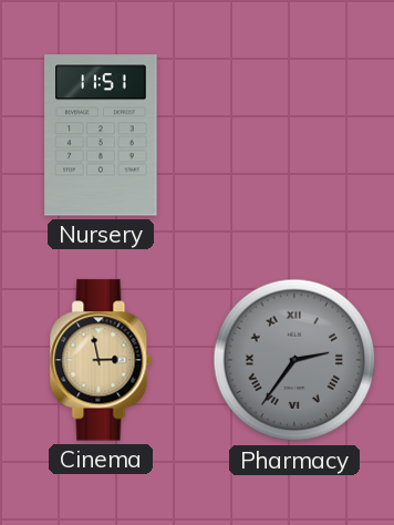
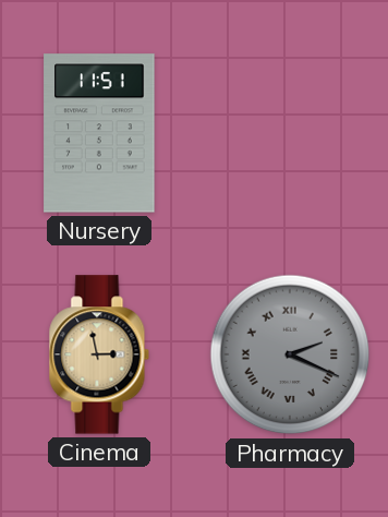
Pharmacy: 2:36 -> 2:19
